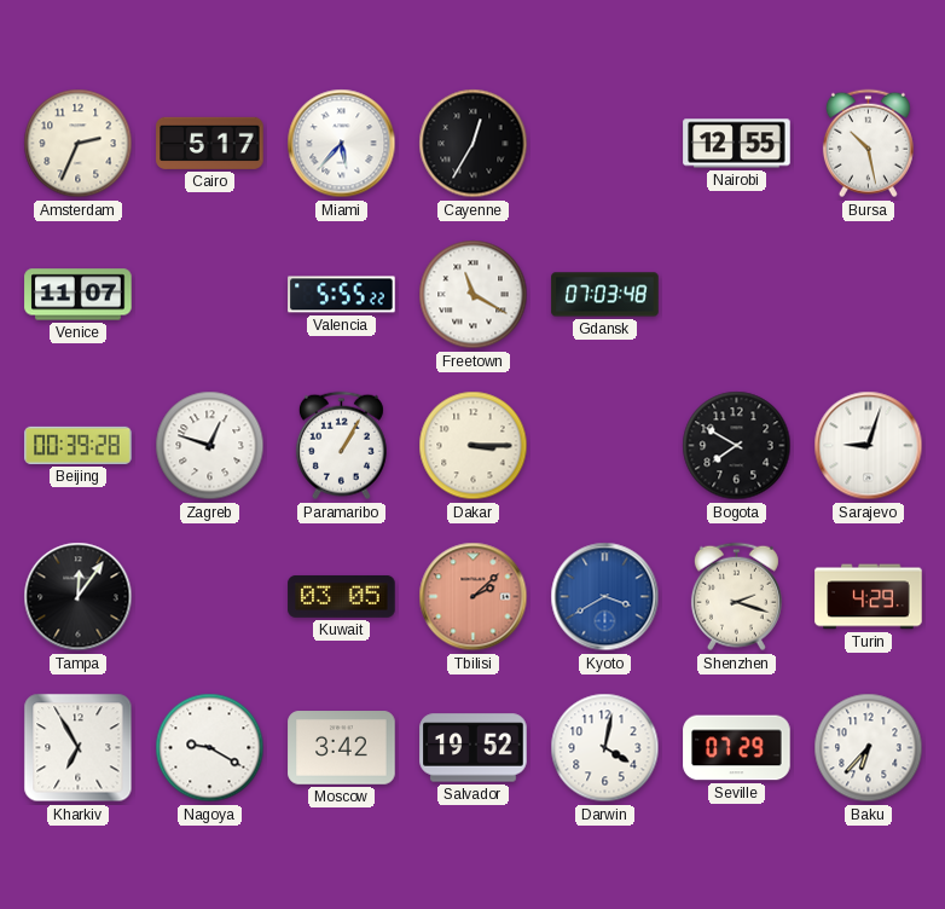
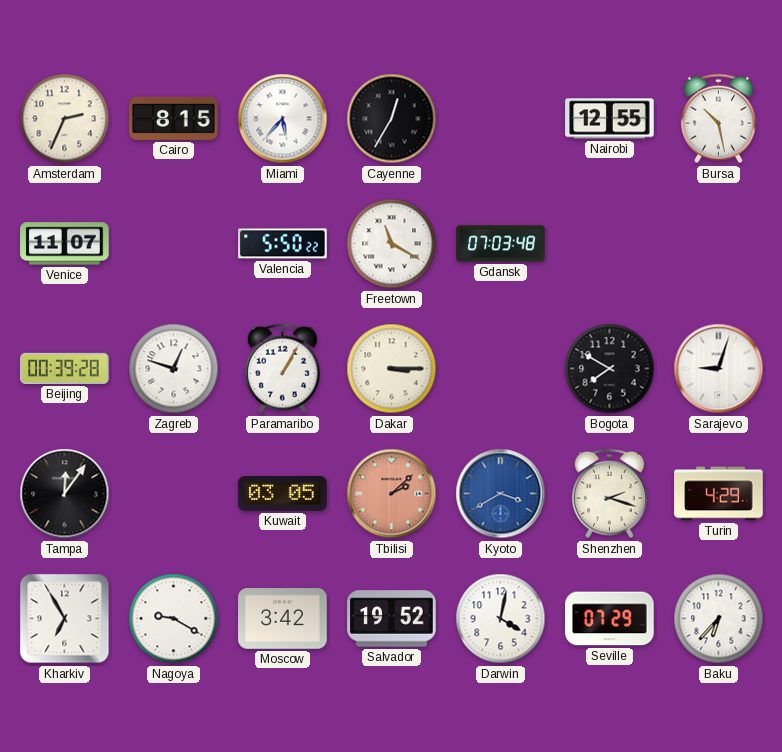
Cairo: 5:17 -> 8:15
Valencia: 5:55 -> 5:50
